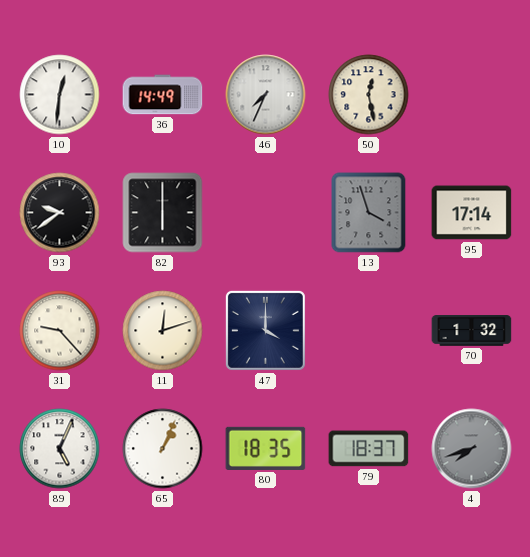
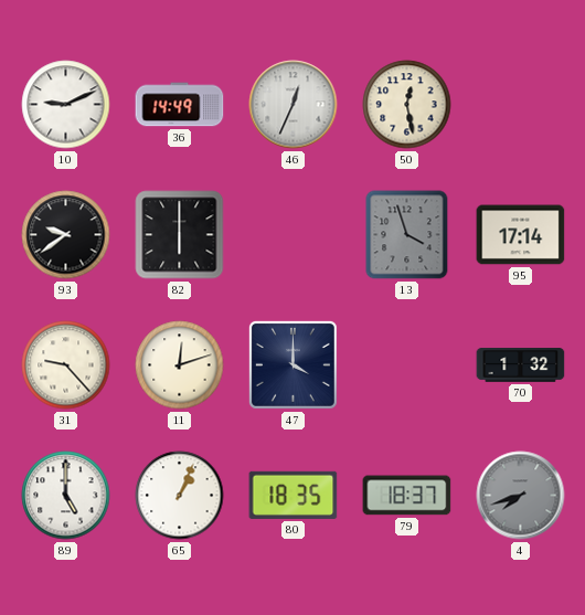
10: 12:31 -> 9:11
46: 7:34 -> 12:34
89: 5:04 -> 5:00
